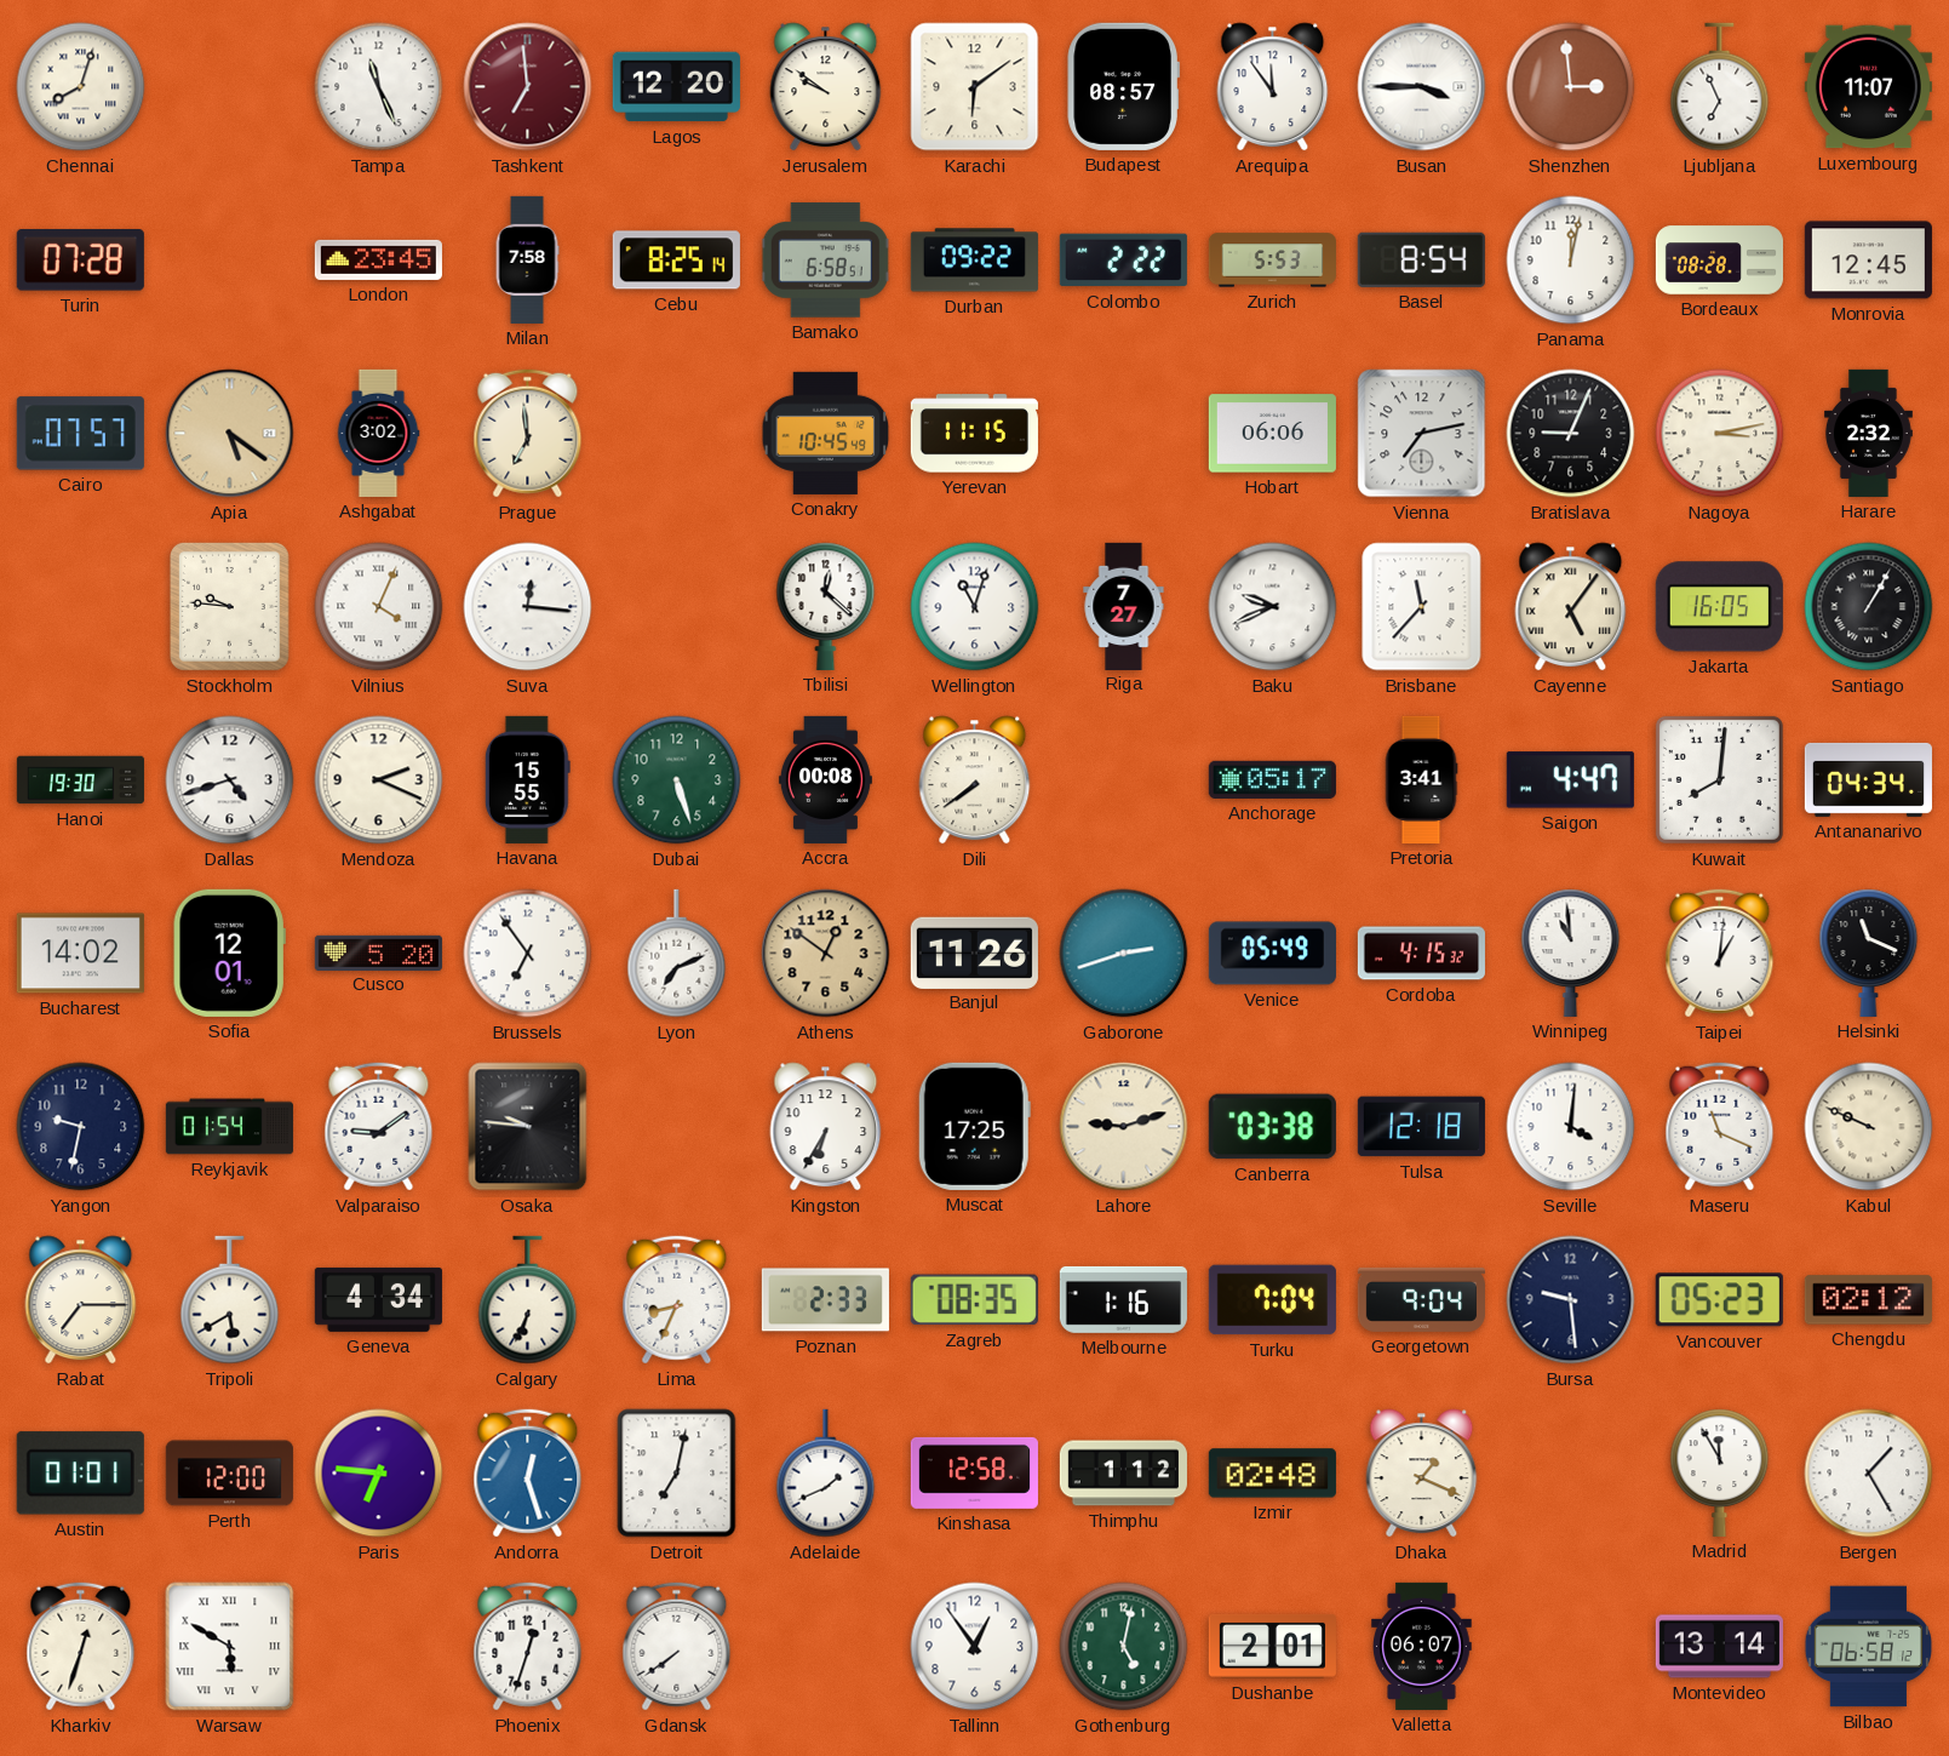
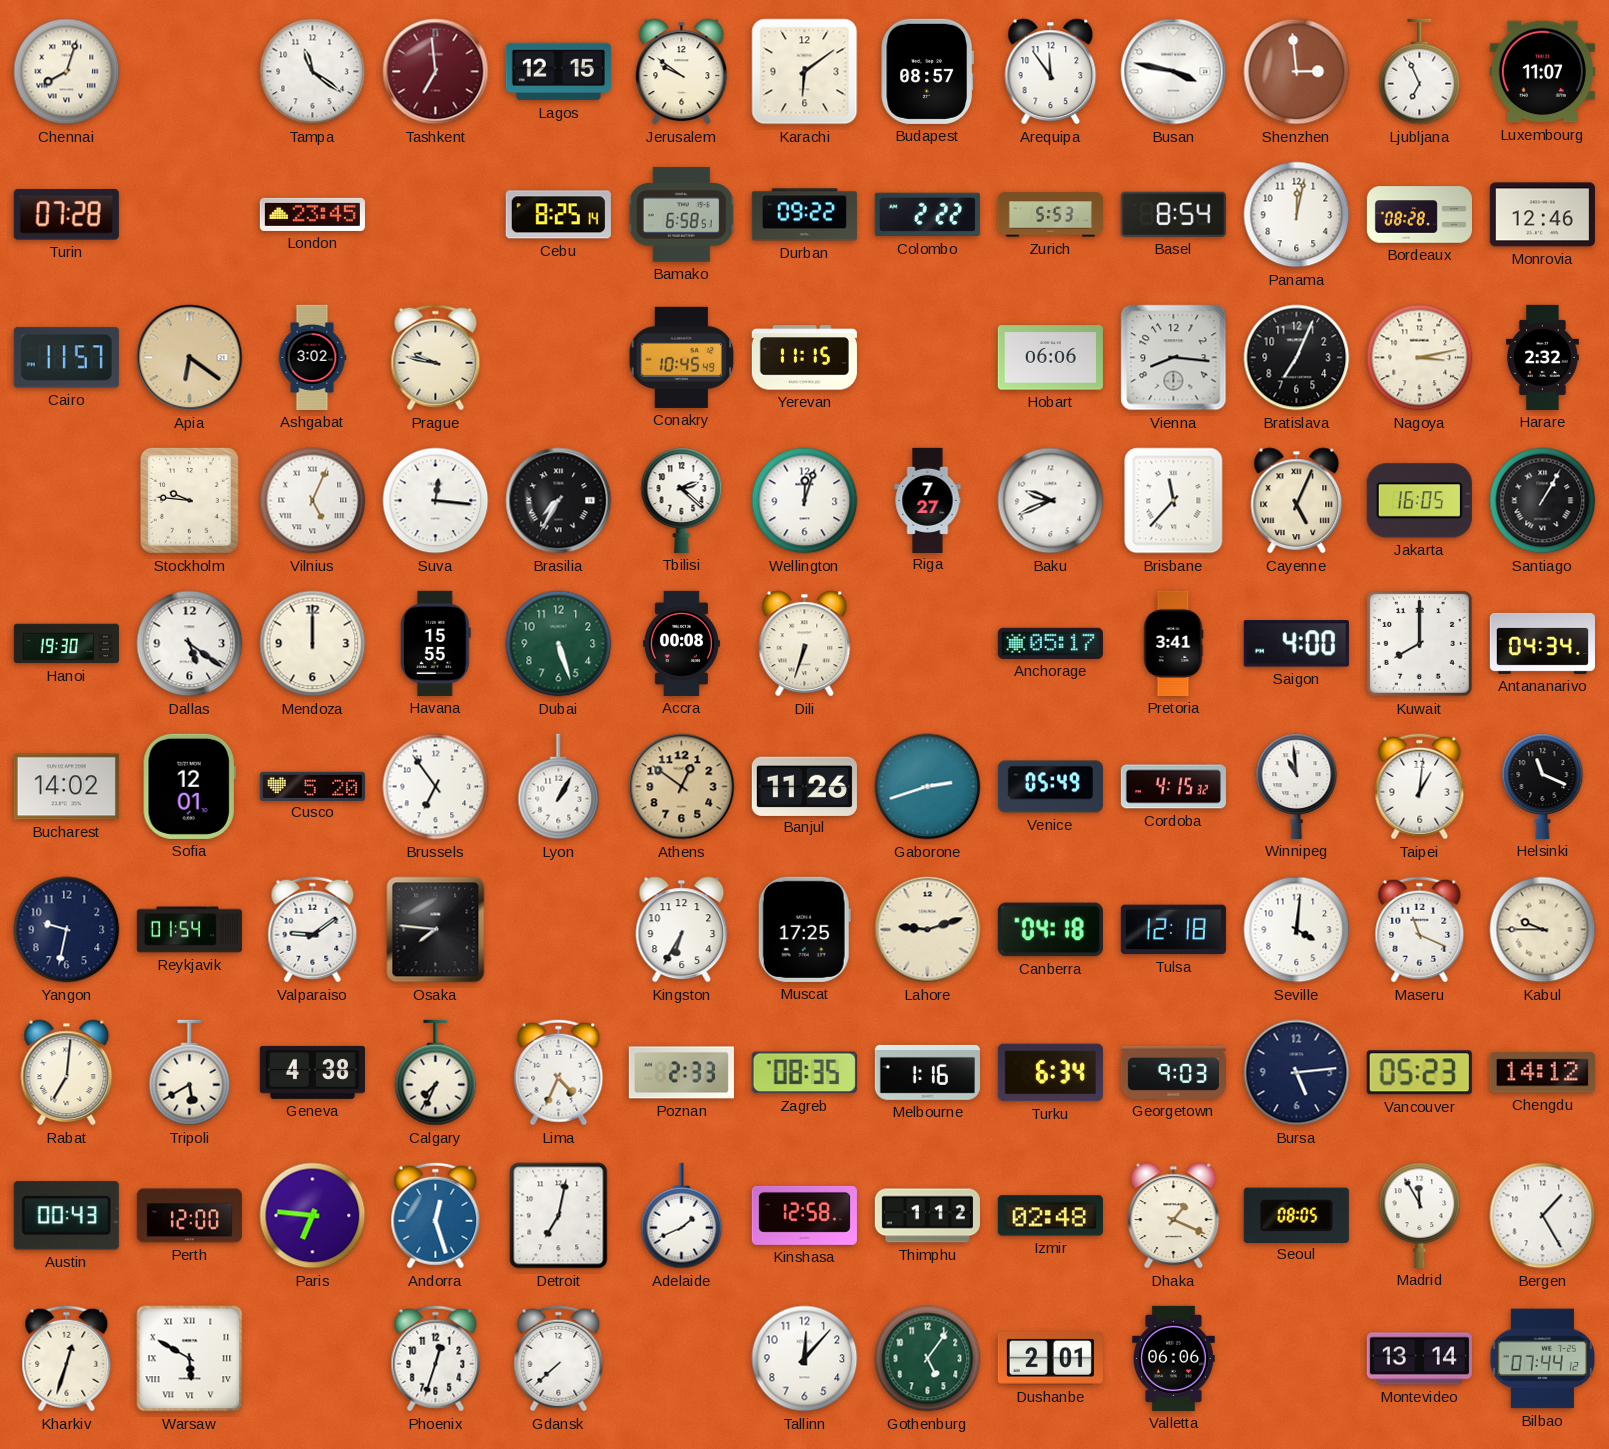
Tampa: 11:26 -> 11:21
Lagos: 12:20 -> 12:15
Busan: 3:45 -> 3:47
Milan: 7:58 -> none
Monrovia: 12:45 -> 12:46
Cairo: 07:57 -> 11:57
Apia: 5:21 -> 6:21
Prague: 6:59 -> 9:47
Vienna: 7:13 -> 8:16
Bratislava: 9:04 -> 7:04
Vilnius: 4:04 -> 5:04
Brasilia: none -> 7:35
Tbilisi: 12:22 -> 2:22
Wellington: 11:03 -> 12:03
Cayenne: 5:06 -> 5:04
Dallas: 4:42 -> 5:21
Mendoza: 2:19 -> 12:00
Dili: 7:39 -> 6:33
Saigon: 4:47 -> 4:00
Kuwait: 8:01 -> 8:00
Lyon: 7:11 -> 1:05
Osaka: 9:46 -> 7:46
Canberra: 03:38 -> 04:18
Kabul: 9:49 -> 9:45
Rabat: 7:15 -> 7:01
Geneva: 4:34 -> 4:38
Calgary: 6:34 -> 7:34
Lima: 8:34 -> 4:34
Turku: 7:04 -> 6:34
Georgetown: 9:04 -> 9:03
Bursa: 9:29 -> 5:14
Chengdu: 02:12 -> 14:12
Austin: 01:01 -> 00:43
Seoul: none -> 08:05
Gdansk: 7:39 -> 7:38
Tallinn: 12:54 -> 12:07
Gothenburg: 5:02 -> 5:06
Valletta: 06:07 -> 06:06
Bilbao: 06:58 -> 07:44
